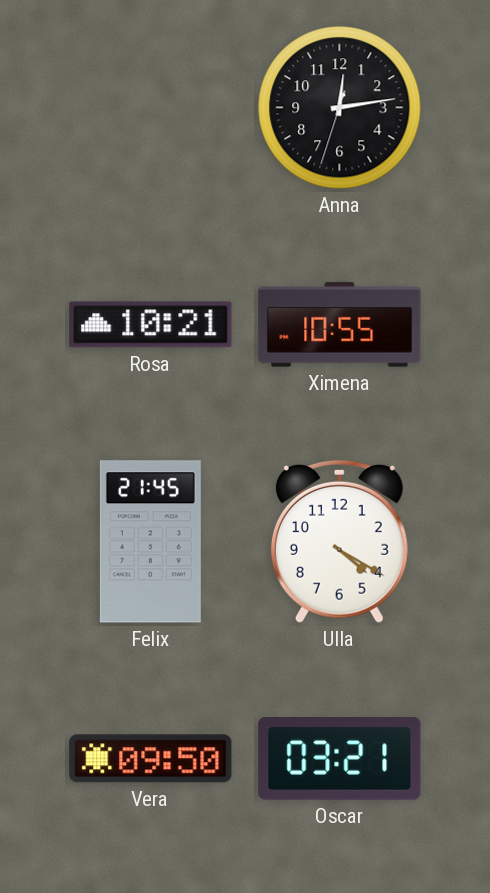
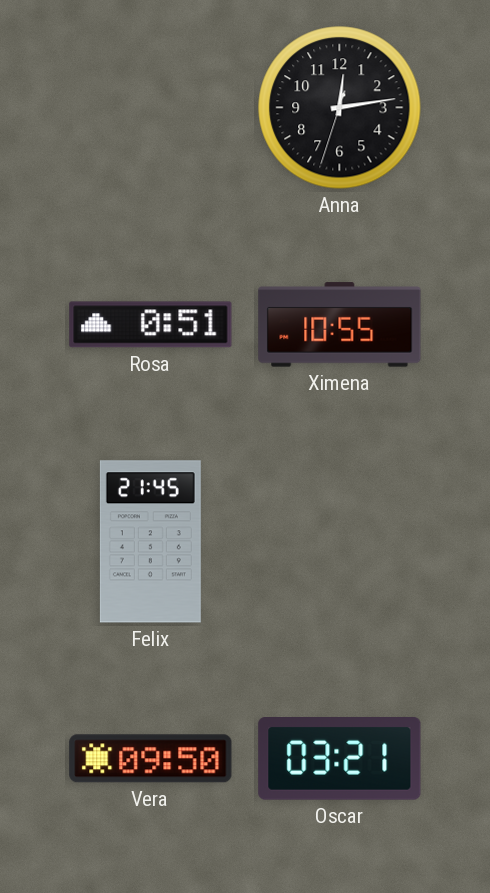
Rosa: 10:21 -> 0:51
Ulla: 4:20 -> none
